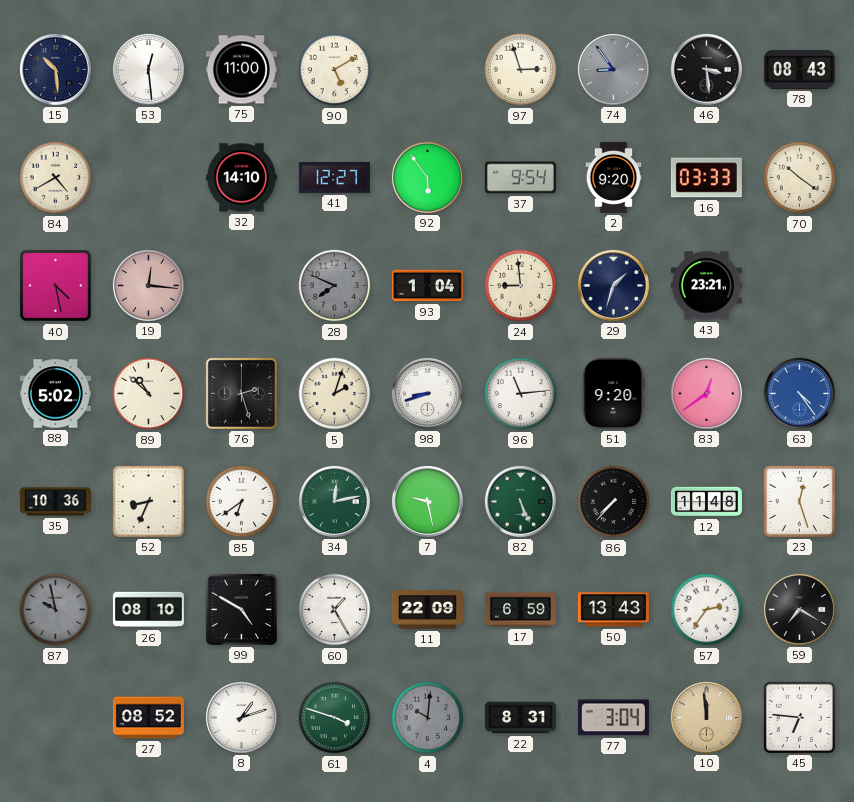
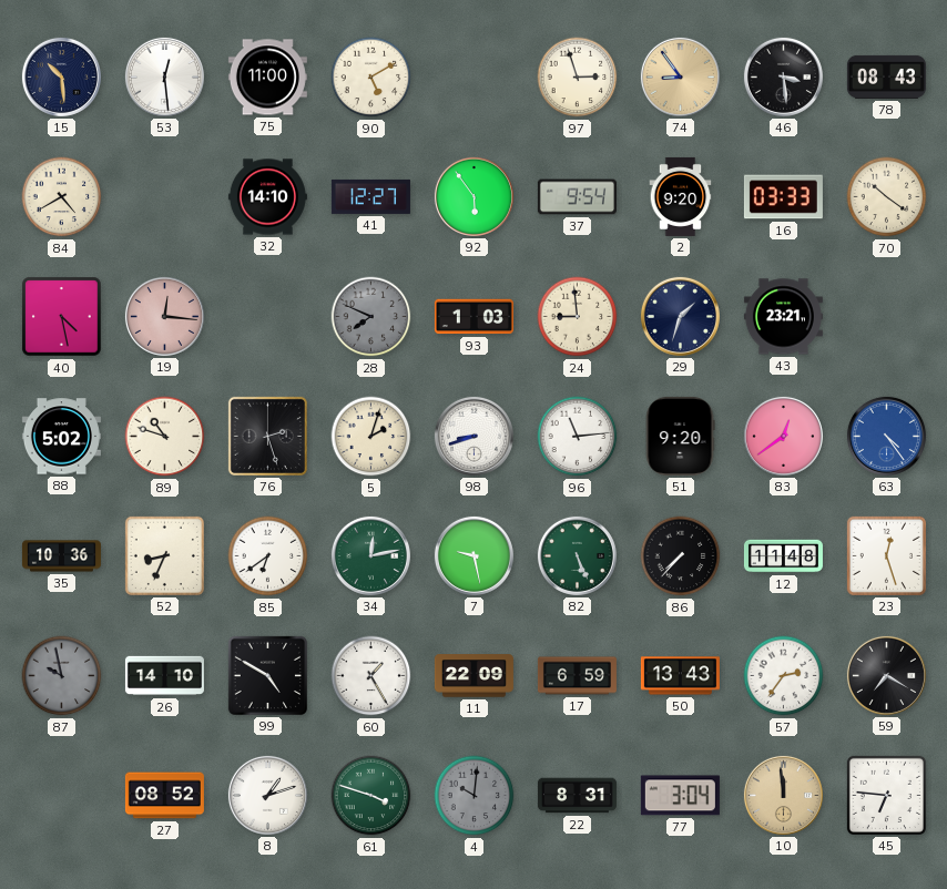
74 dial: grey -> champagne
93: 1:04 -> 1:03
89: 10:52 -> 10:48
26: 08:10 -> 14:10
